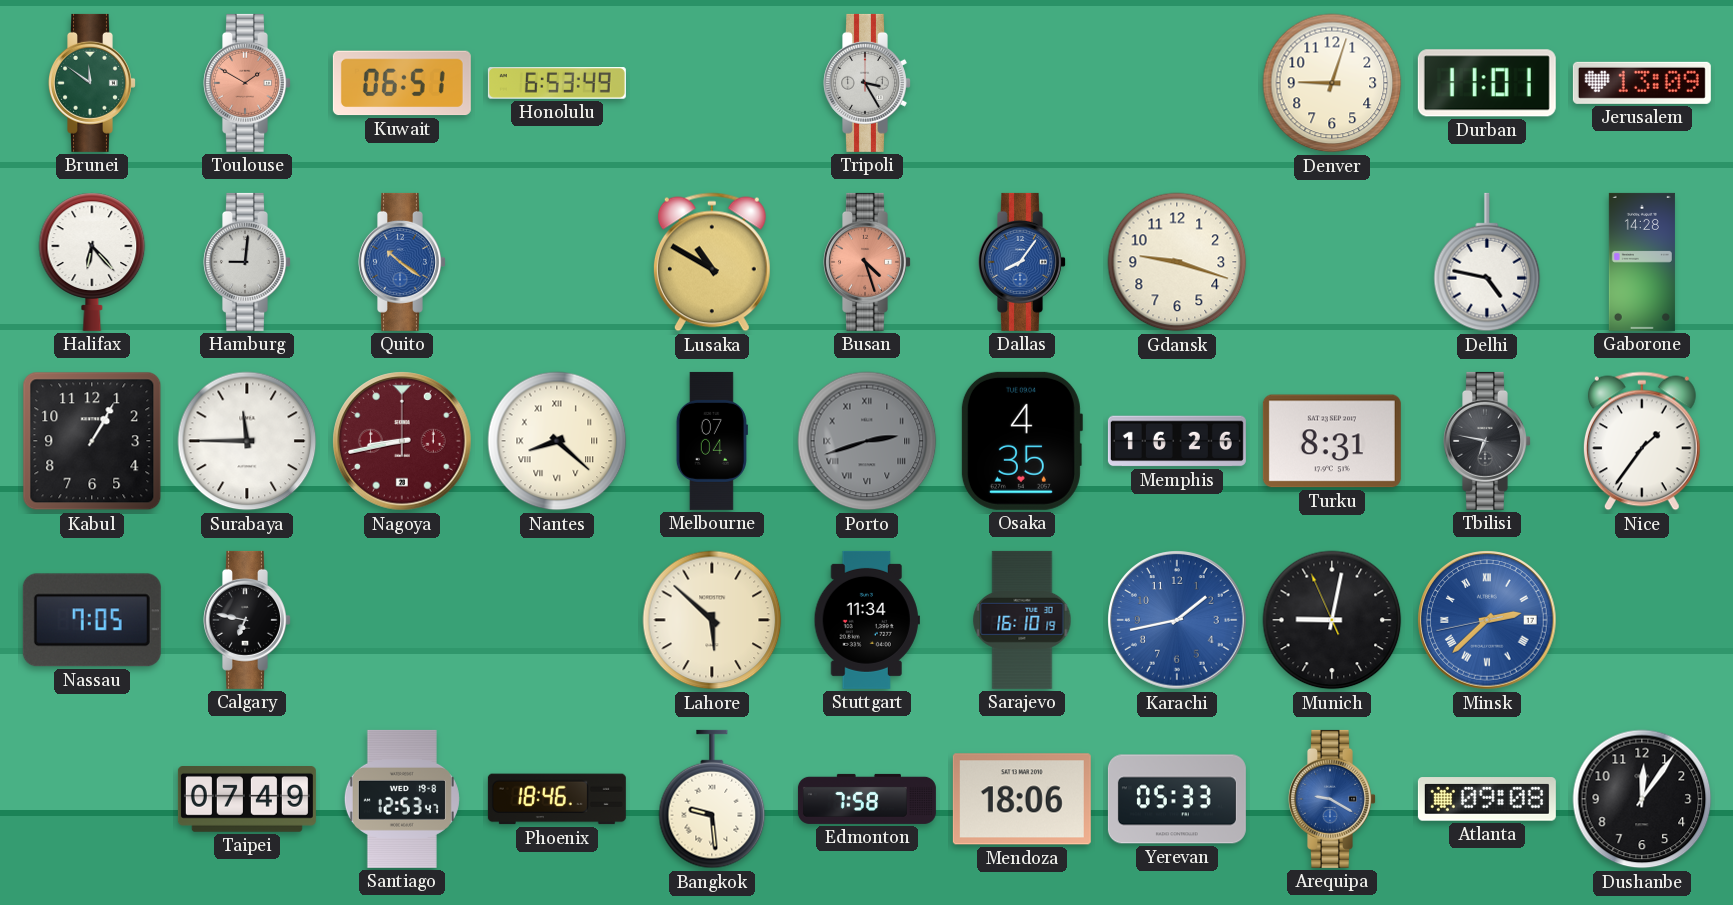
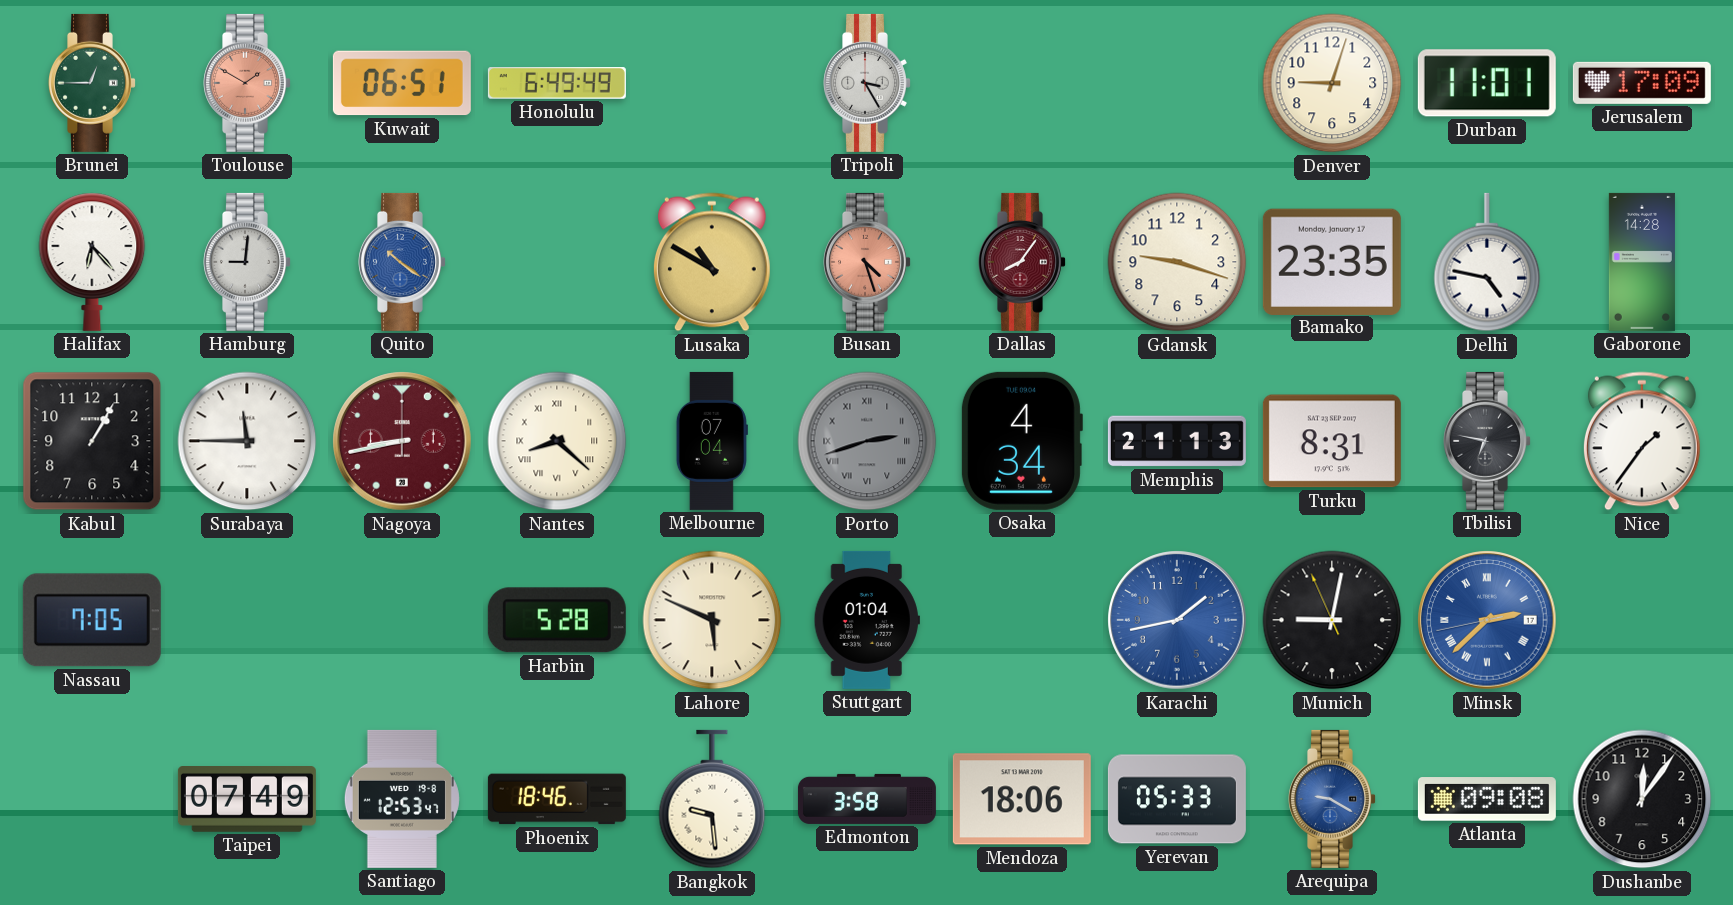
Brunei: 11:51 -> 12:45
Honolulu: 6:53 -> 6:49
Jerusalem: 13:09 -> 17:09
Dallas dial: blue -> burgundy
Bamako: none -> 23:35
Osaka: 4:35 -> 4:34
Memphis: 16:26 -> 21:13
Calgary: 6:47 -> none
Harbin: none -> 5:28
Lahore: 5:52 -> 5:49
Stuttgart: 11:34 -> 01:04
Sarajevo: 16:10 -> none
Edmonton: 7:58 -> 3:58
